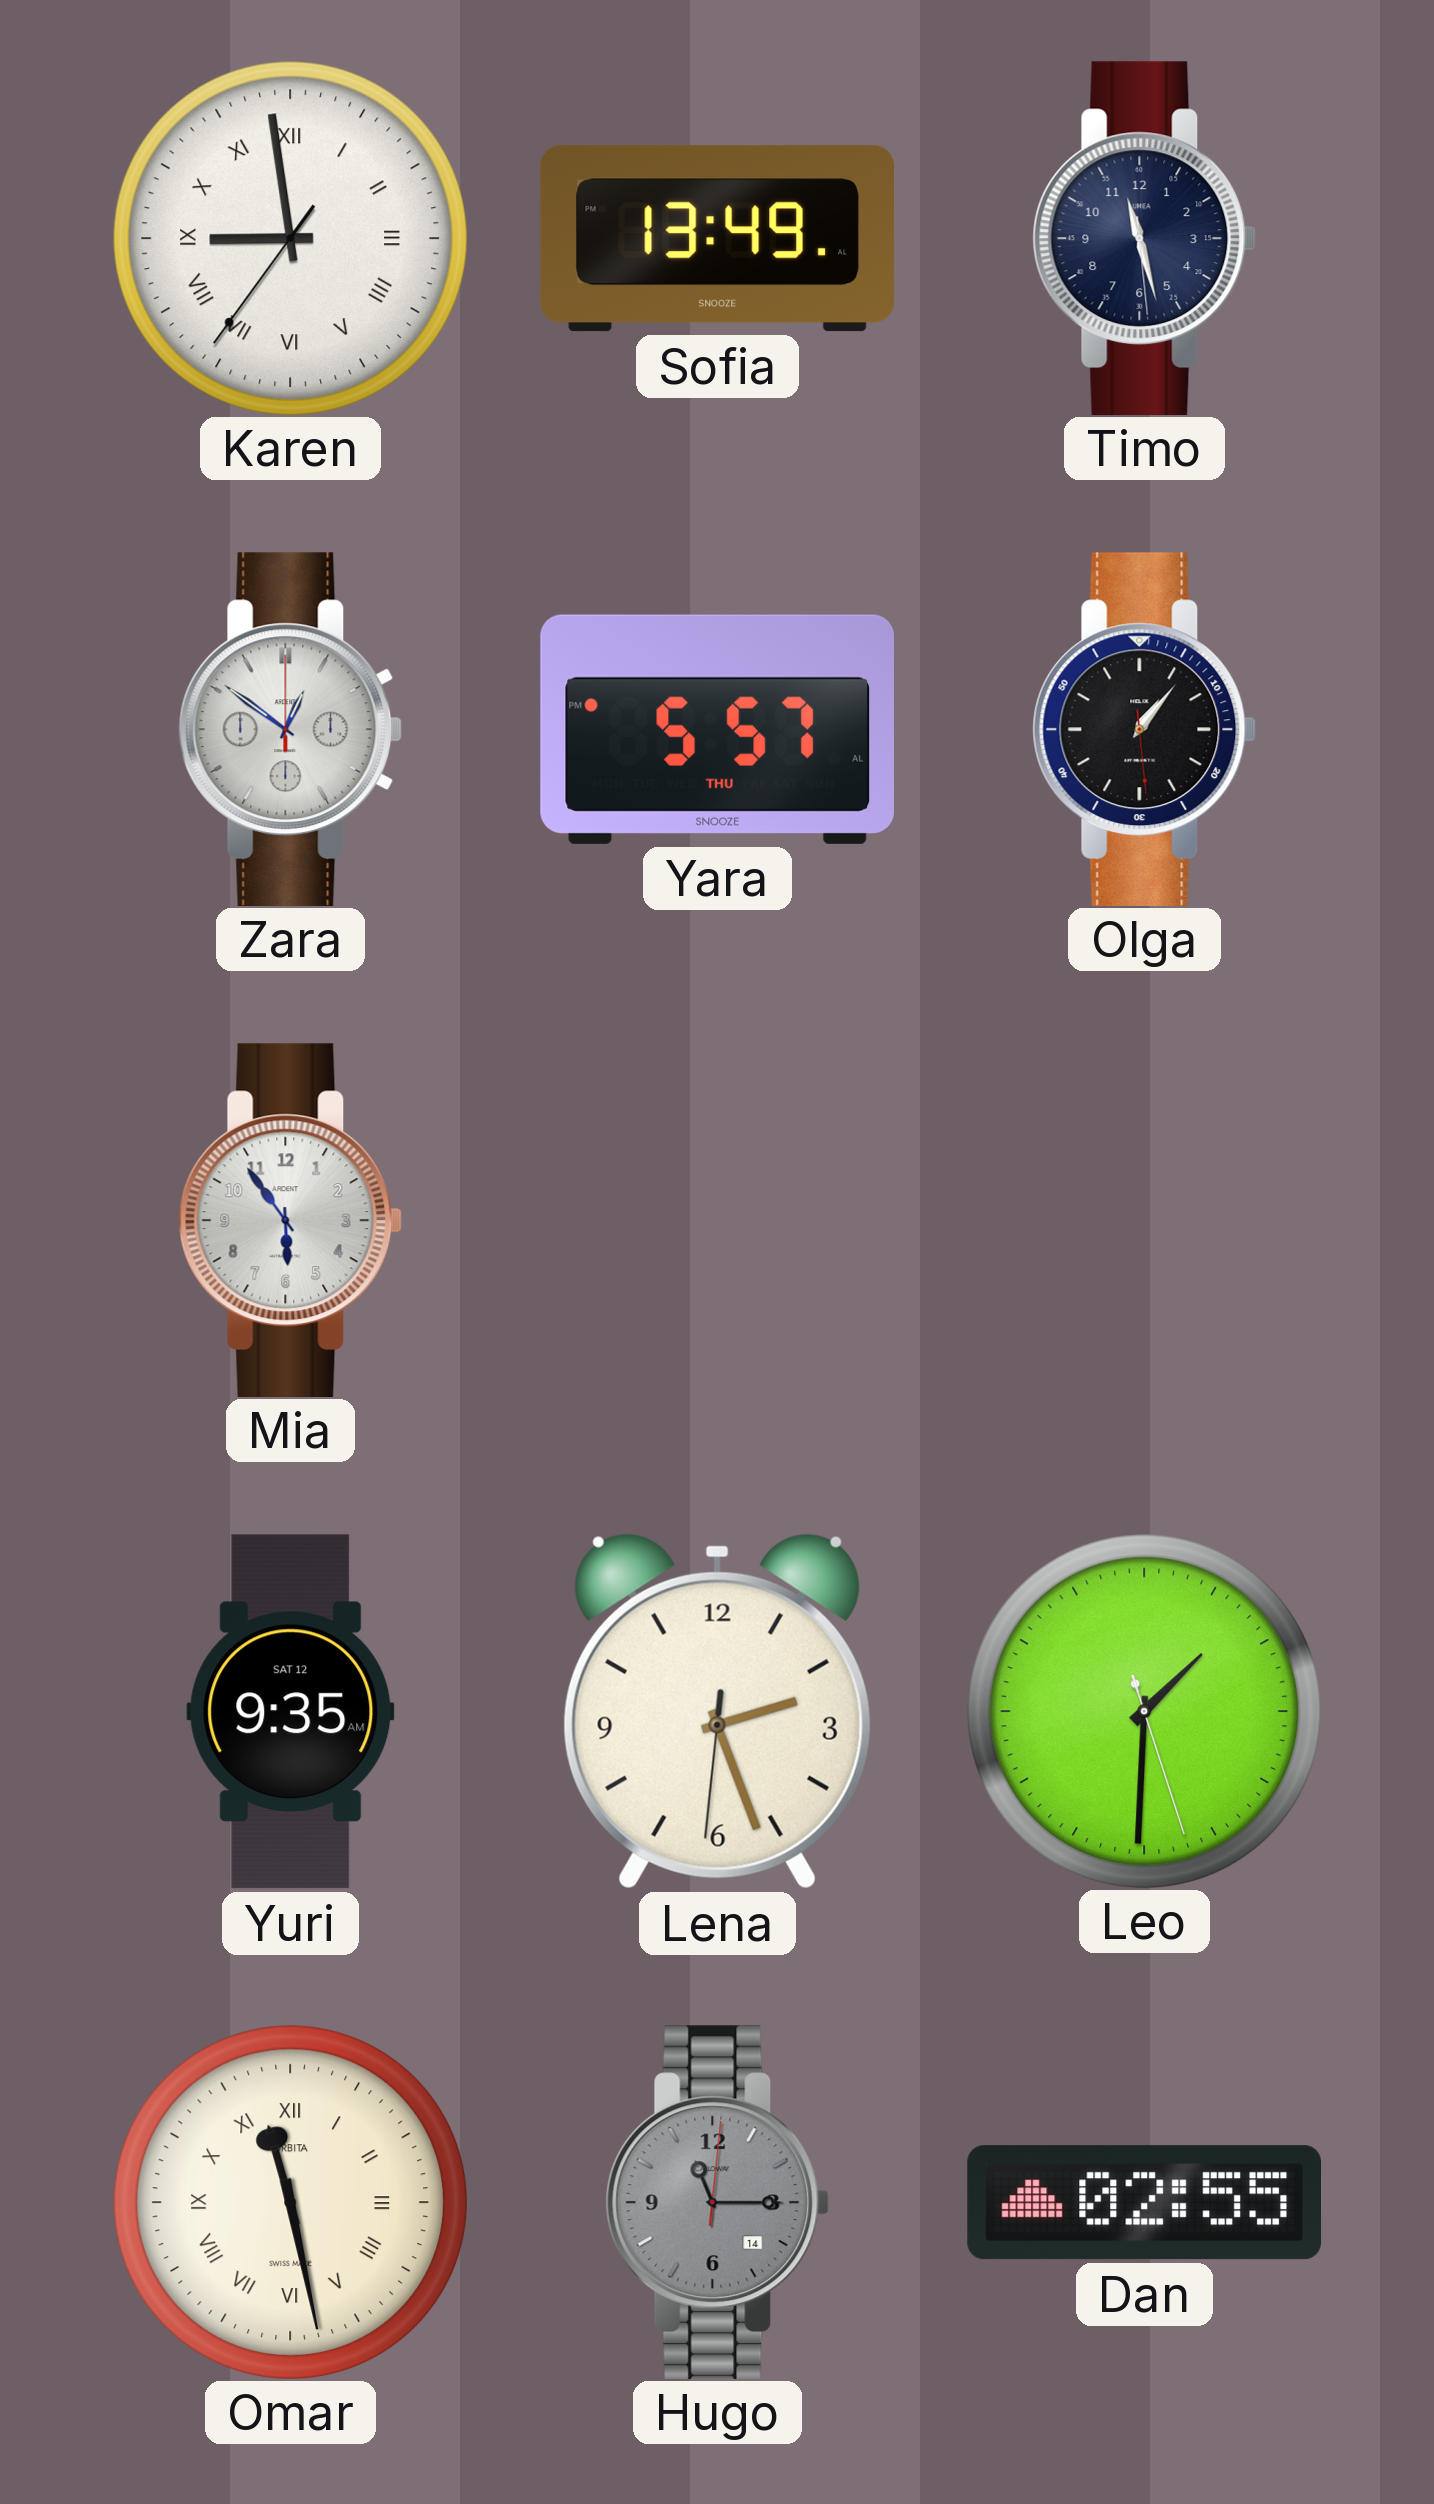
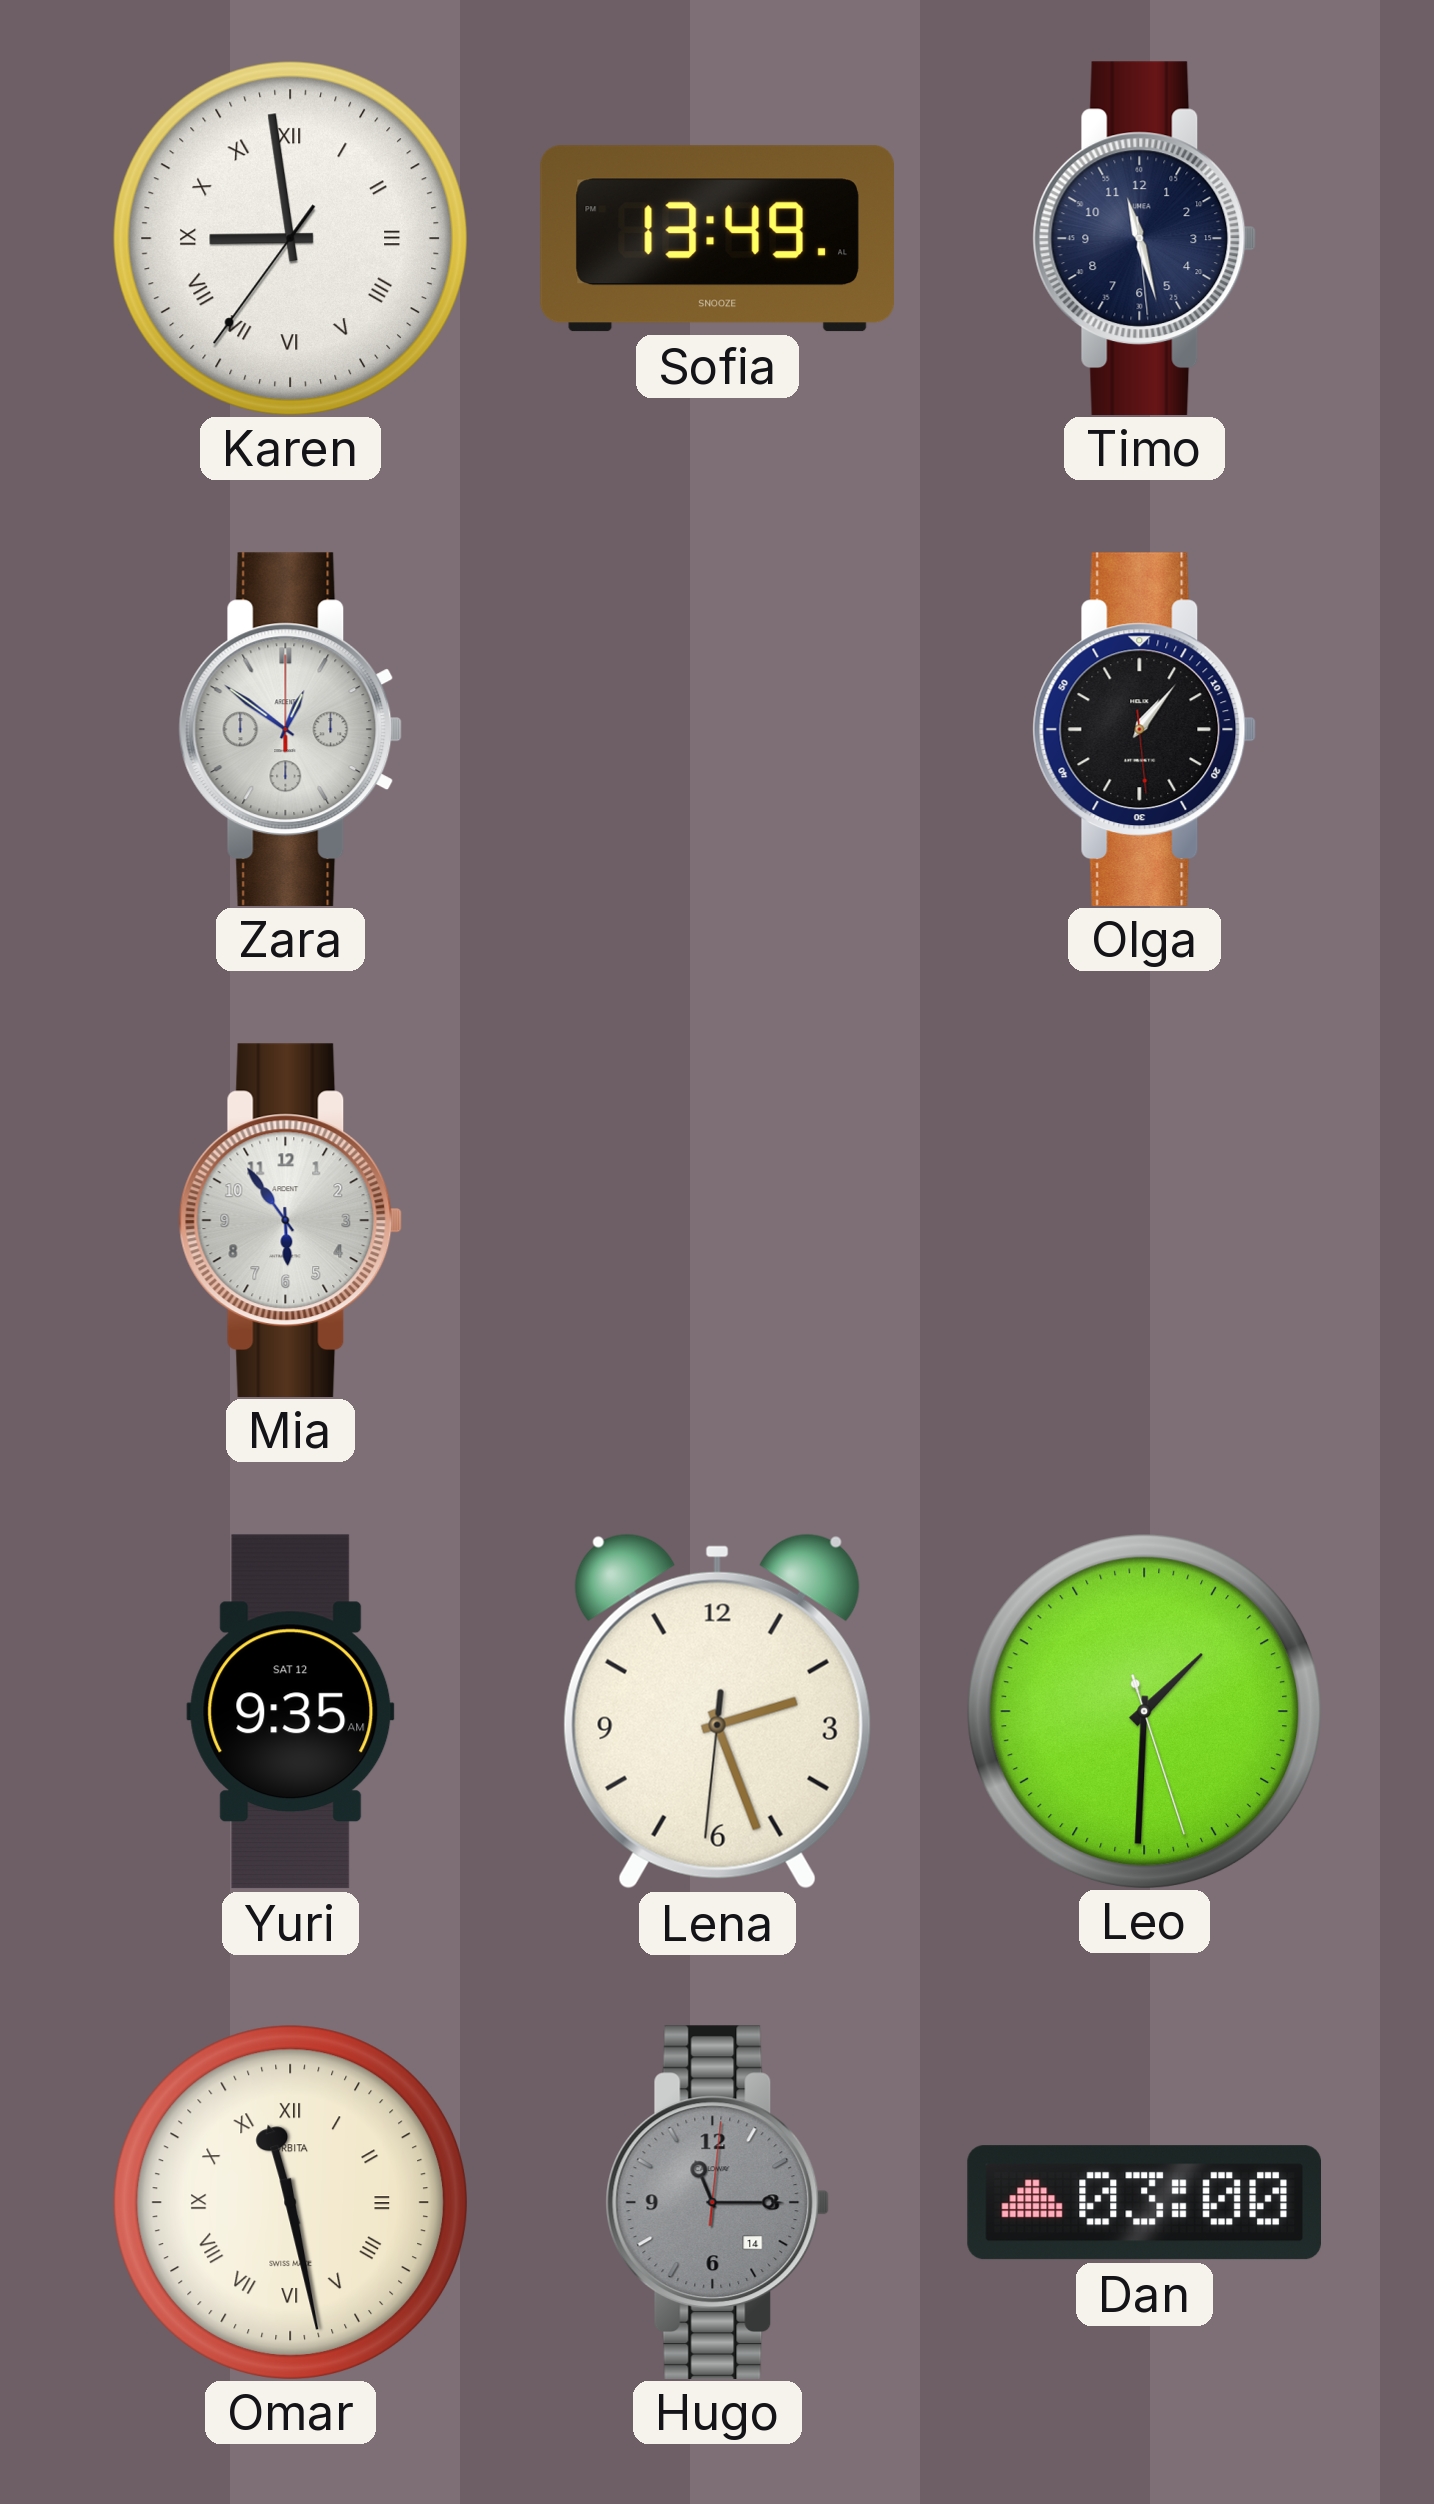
Yara: 5:57 -> none
Dan: 02:55 -> 03:00
